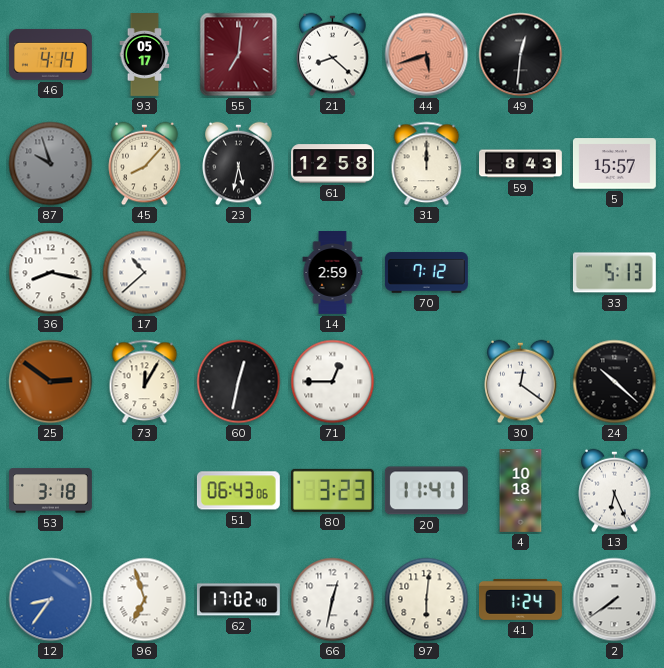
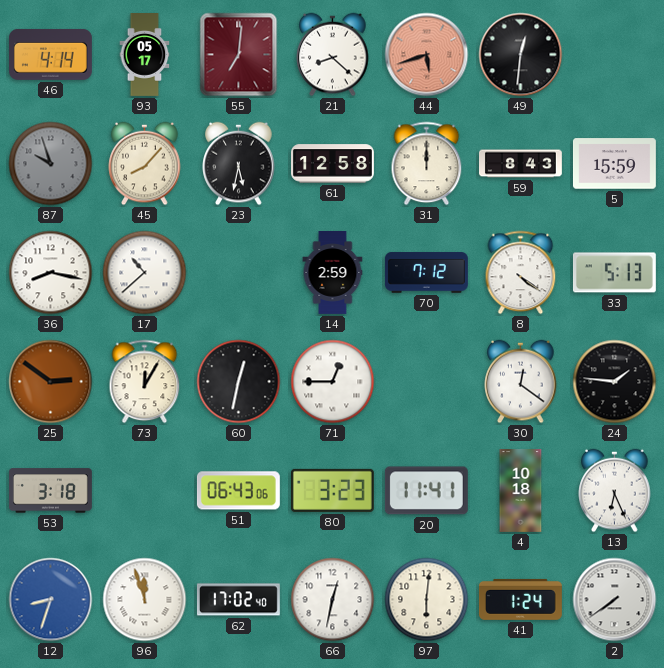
5: 15:57 -> 15:59
8: none -> 4:21
24: 10:22 -> 1:46
12: 8:36 -> 8:33
96: 6:57 -> 11:57
